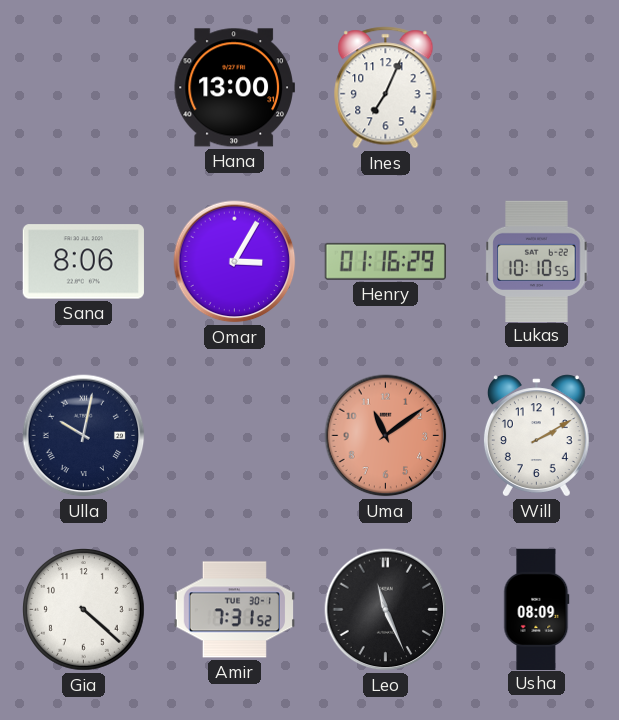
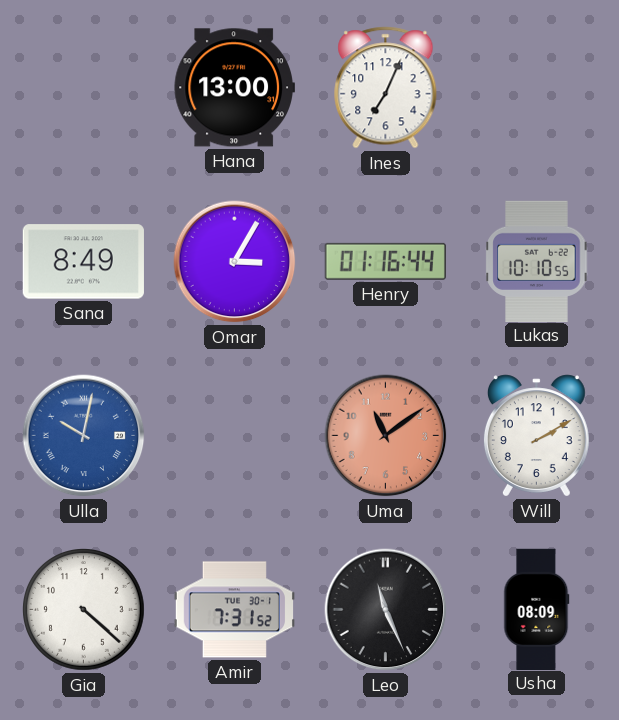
Sana: 8:06 -> 8:49
Henry: 01:16:29 -> 01:16:44
Ulla dial: navy -> blue
